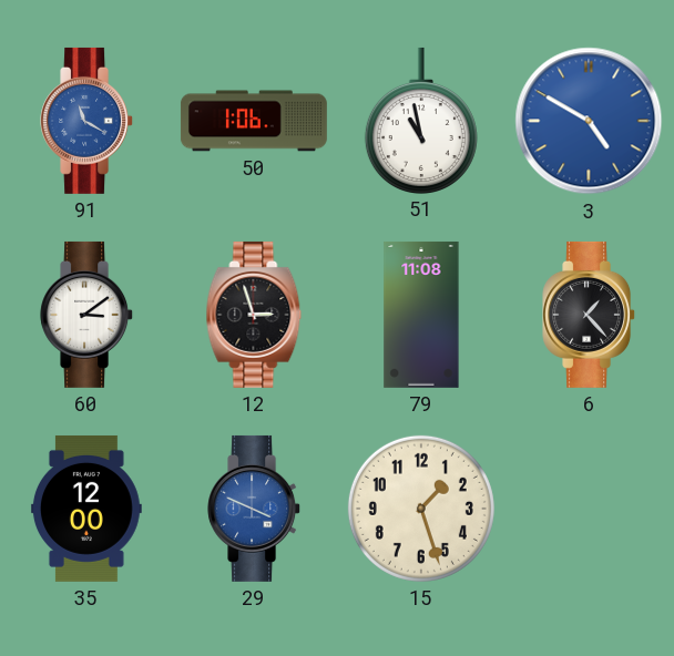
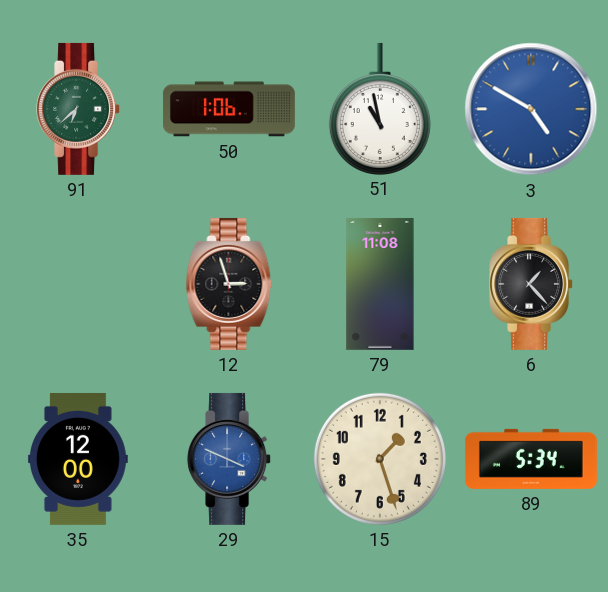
91: 11:20 -> 6:38
91 dial: blue -> green
60: 3:09 -> none
89: none -> 5:34
